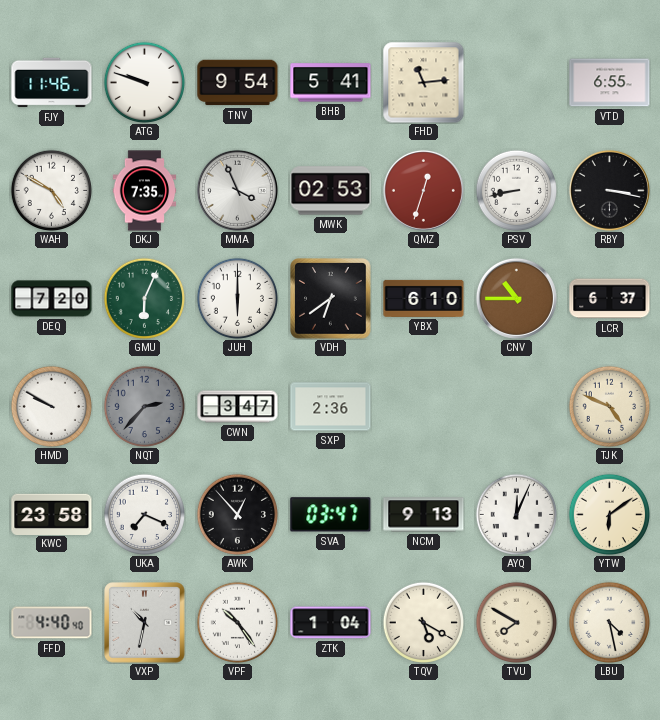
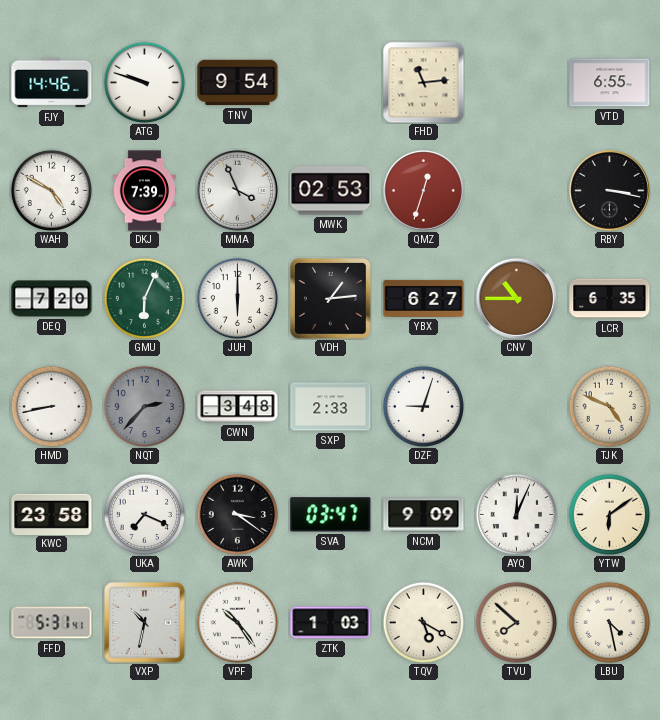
FJY: 11:46 -> 14:46
BHB: 5:41 -> none
DKJ: 7:35 -> 7:39
PSV: 8:43 -> none
VDH: 6:39 -> 1:14
YBX: 6:10 -> 6:27
LCR: 6:37 -> 6:35
HMD: 9:50 -> 8:43
CWN: 3:47 -> 3:48
SXP: 2:36 -> 2:33
DZF: none -> 9:03
AWK: 12:53 -> 3:21
NCM: 9:13 -> 9:09
FFD: 4:40 -> 5:31
ZTK: 1:04 -> 1:03
TVU: 7:50 -> 7:52
